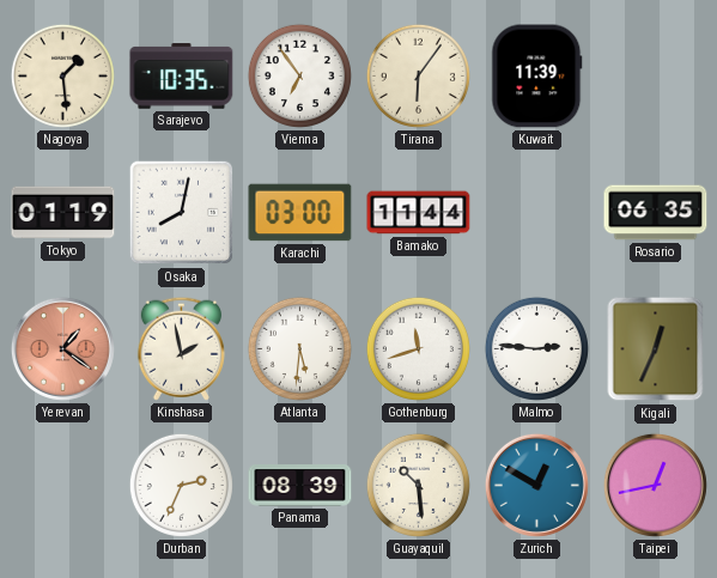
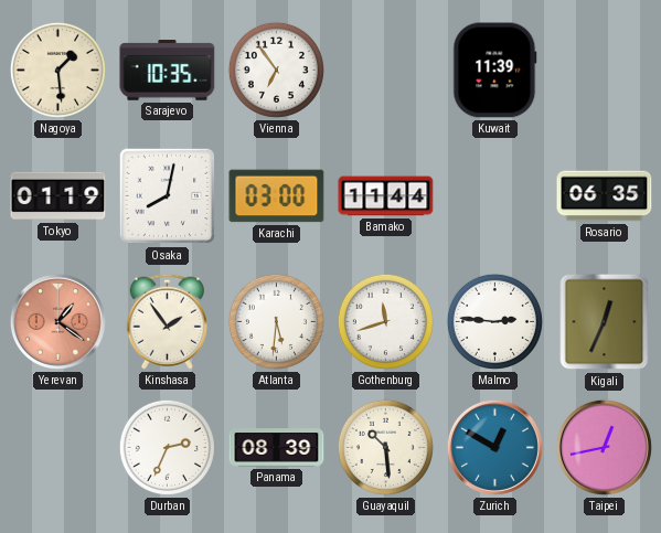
Tirana: 6:06 -> none
Kinshasa: 1:58 -> 1:54
